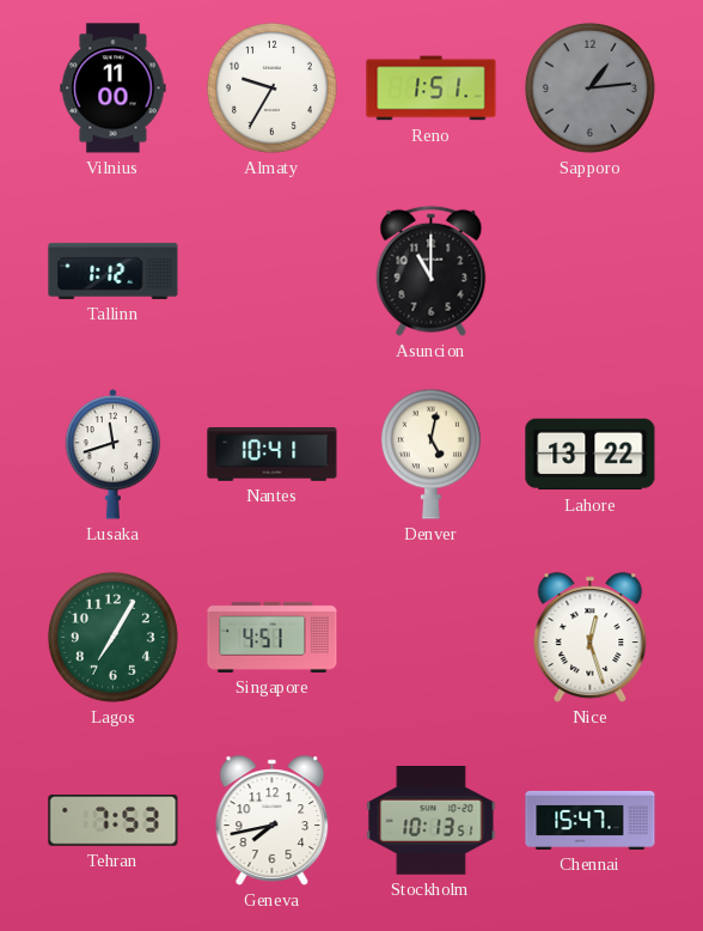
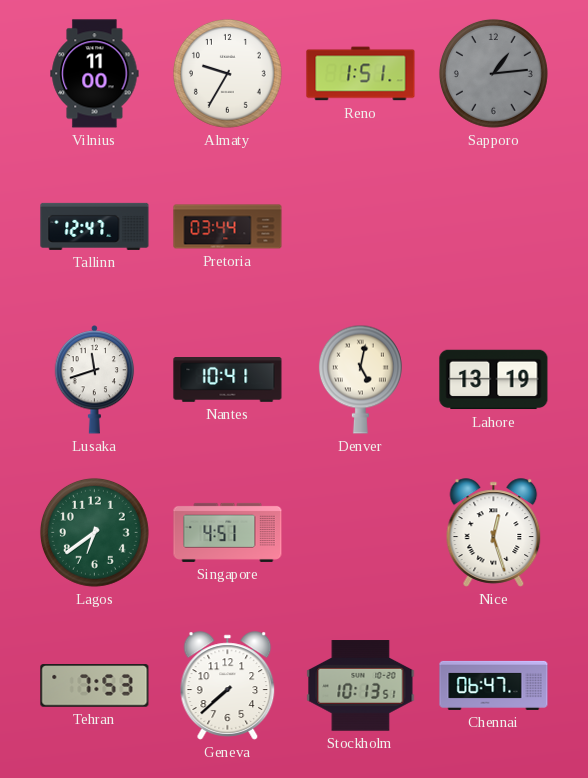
Tallinn: 1:12 -> 12:47
Pretoria: none -> 03:44
Asuncion: 11:00 -> none
Lahore: 13:22 -> 13:19
Lagos: 7:05 -> 6:39
Geneva: 7:43 -> 7:38
Chennai: 15:47 -> 06:47
